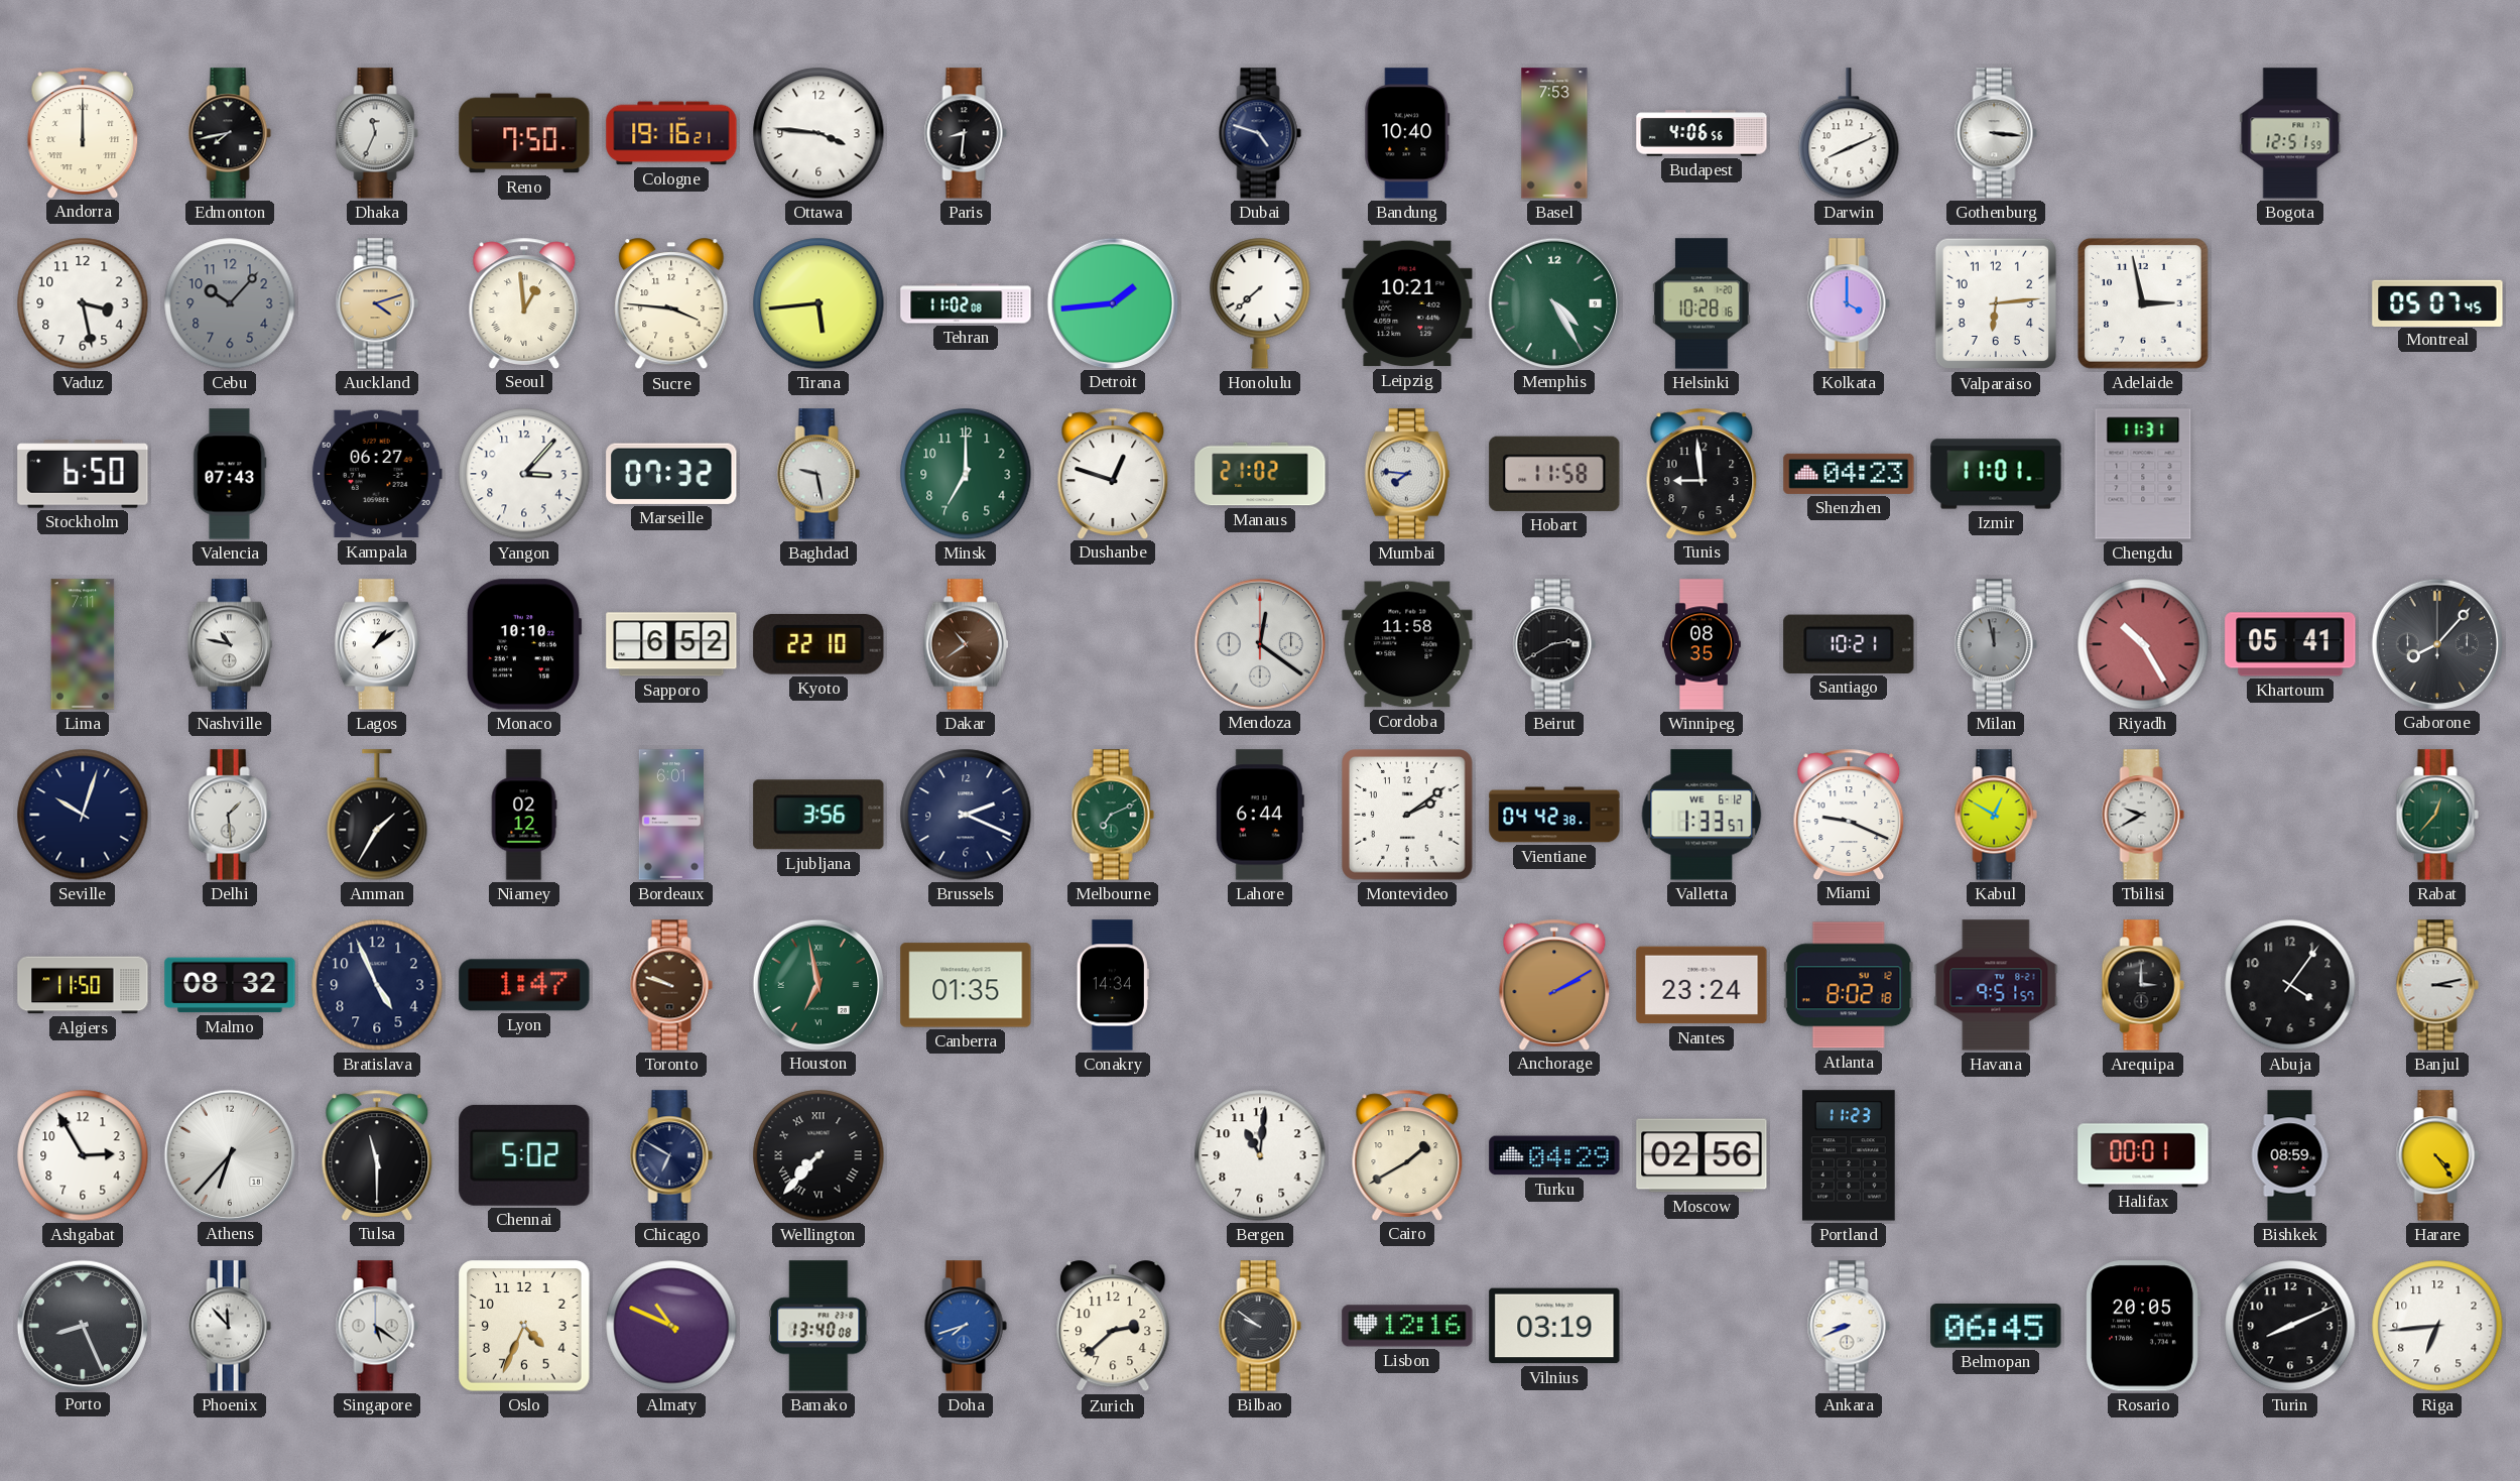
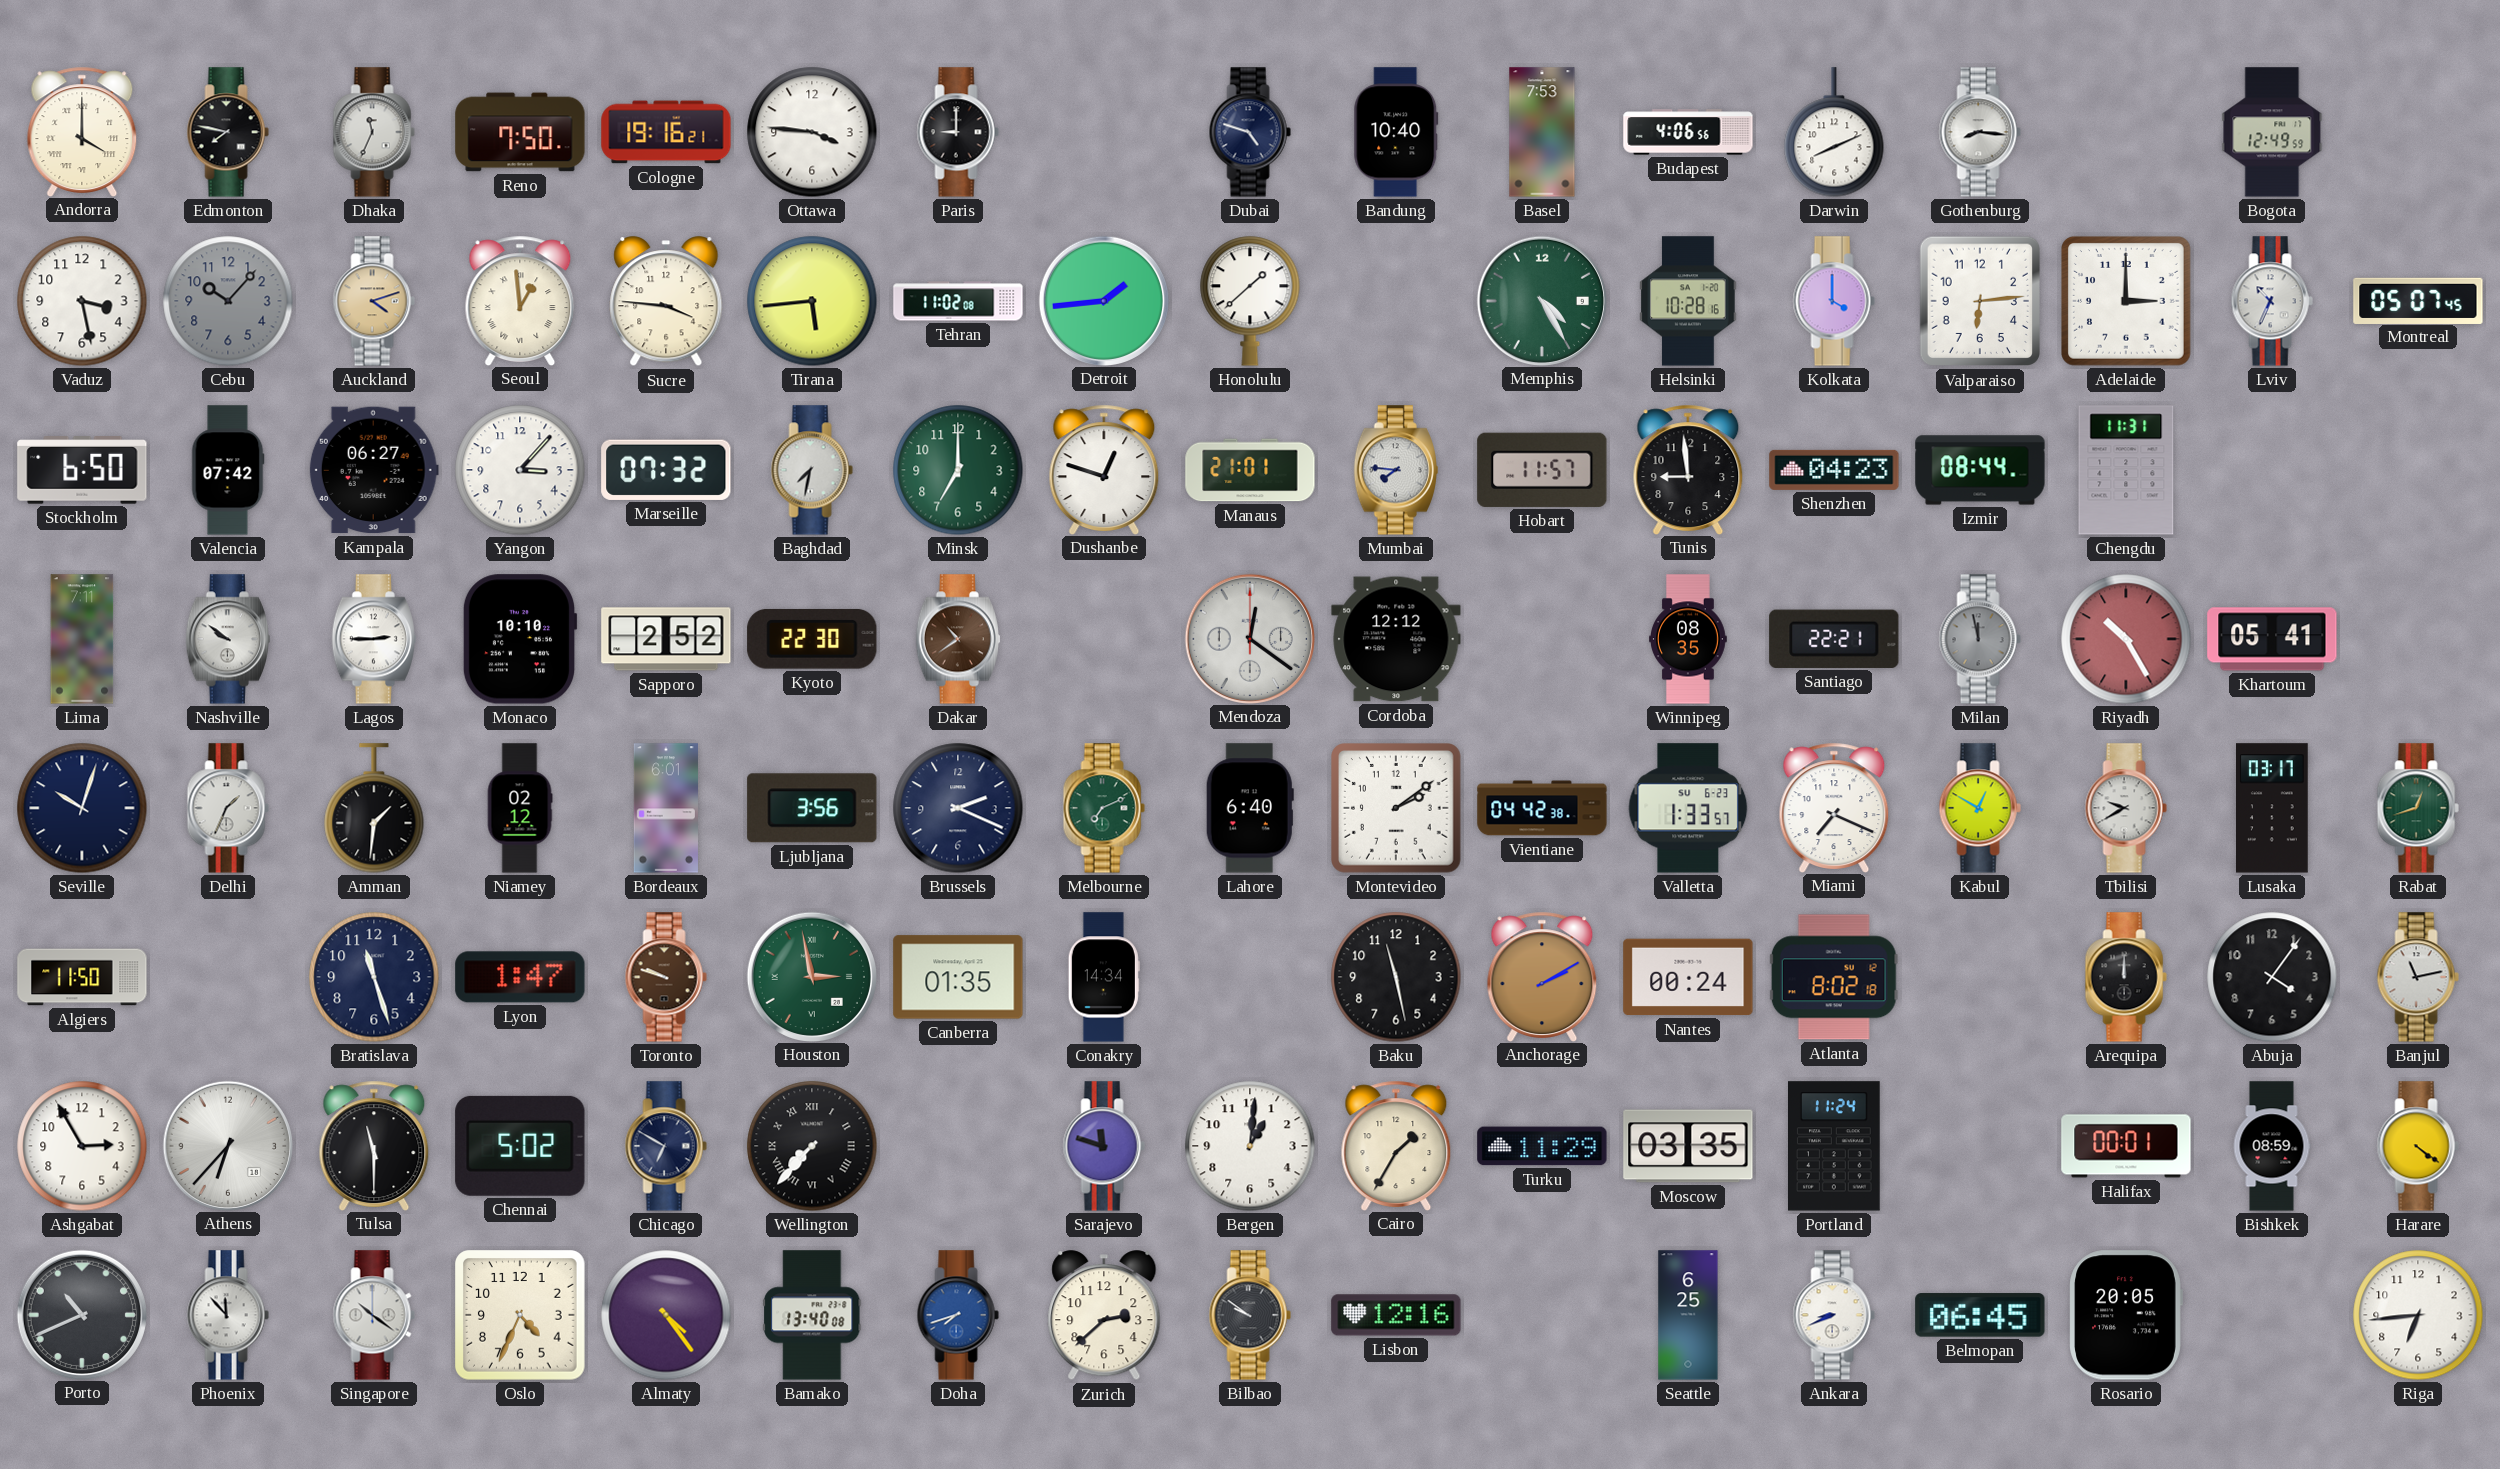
Andorra: 12:00 -> 4:00
Edmonton: 7:43 -> 7:47
Paris: 8:31 -> 9:00
Gothenburg: 3:16 -> 8:16
Bogota: 12:51 -> 12:49
Honolulu: 7:38 -> 1:38
Leipzig: 10:21 -> none
Adelaide: 2:58 -> 3:00
Lviv: none -> 10:34
Valencia: 07:43 -> 07:42
Baghdad: 9:28 -> 7:32
Manaus: 21:02 -> 21:01
Hobart: 11:58 -> 11:57
Izmir: 11:01 -> 08:44
Nashville: 10:47 -> 9:51
Lagos: 1:09 -> 2:45
Sapporo: 6:52 -> 2:52
Kyoto: 22:10 -> 22:30
Cordoba: 11:58 -> 12:12
Beirut: 2:40 -> none
Santiago: 10:21 -> 22:21
Gaborone: 8:07 -> none
Delhi: 1:29 -> 1:34
Amman: 1:35 -> 1:31
Lahore: 6:44 -> 6:40
Valletta date: WE 6-12 -> SU 6-23
Miami: 9:19 -> 7:19
Lusaka: none -> 03:17
Rabat: 12:37 -> 12:42
Malmo: 08:32 -> none
Bratislava: 4:56 -> 11:27
Houston: 6:58 -> 2:58
Baku: none -> 11:28
Nantes: 23:24 -> 00:24
Havana: 9:51 -> none
Arequipa: 3:00 -> 12:00
Banjul: 3:13 -> 11:13
Sarajevo: none -> 11:48
Bergen: 11:01 -> 1:01
Cairo: 1:40 -> 1:35
Turku: 04:29 -> 11:29
Moscow: 02:56 -> 03:35
Portland: 11:23 -> 11:24
Harare: 4:24 -> 4:21
Porto: 8:26 -> 10:41
Singapore: 5:21 -> 10:21
Almaty: 10:49 -> 4:24
Vilnius: 03:19 -> none
Seattle: none -> 6:25
Turin: 8:11 -> none
